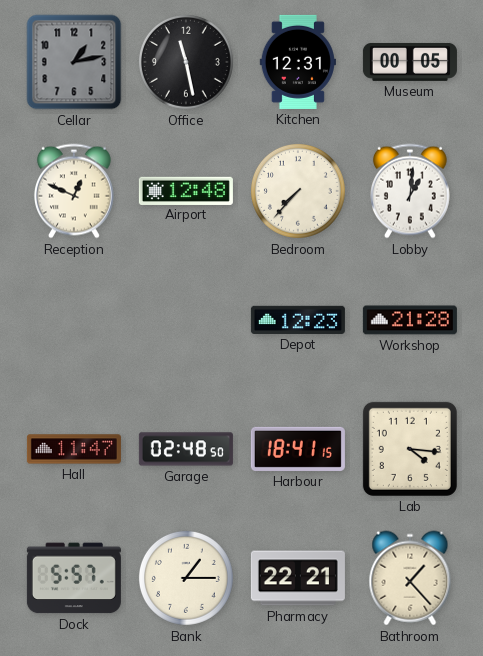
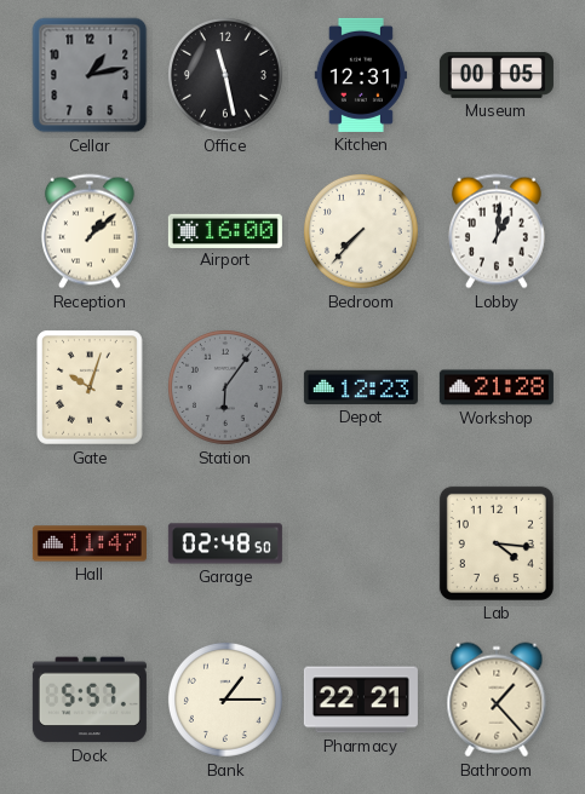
Reception: 12:49 -> 1:08
Airport: 12:48 -> 16:00
Gate: none -> 10:03
Station: none -> 6:06
Harbour: 18:41 -> none
